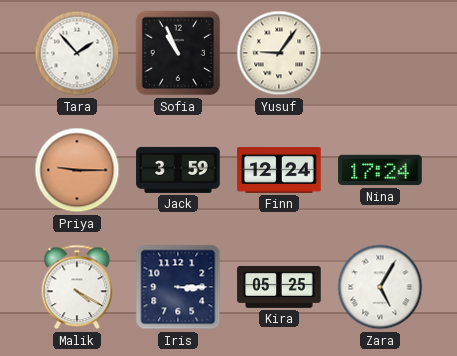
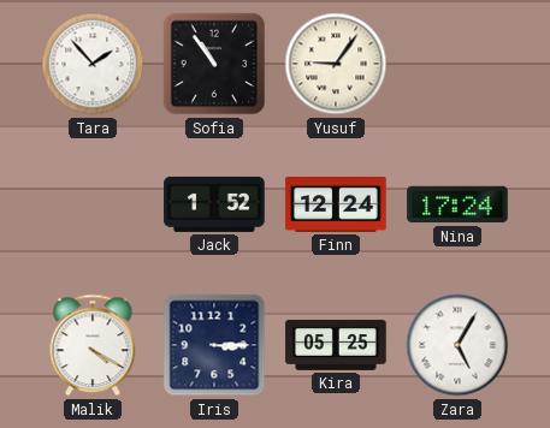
Sofia: 10:56 -> 10:54
Priya: 9:15 -> none
Jack: 3:59 -> 1:52
